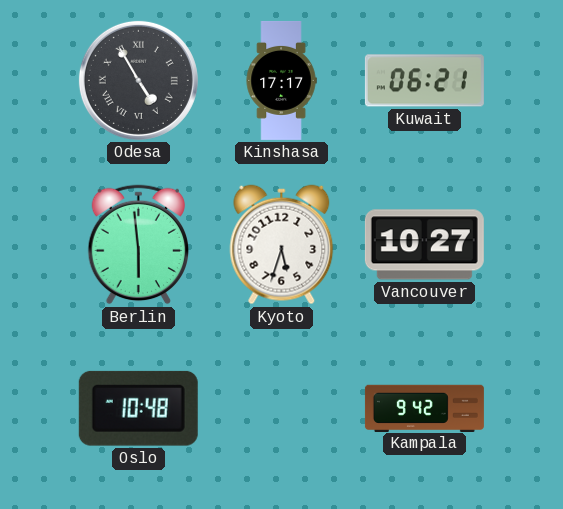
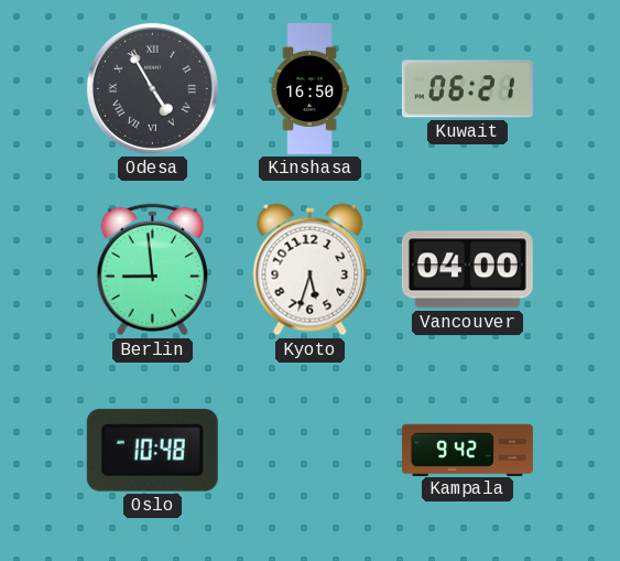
Kinshasa: 17:17 -> 16:50
Berlin: 5:59 -> 8:59
Vancouver: 10:27 -> 04:00
